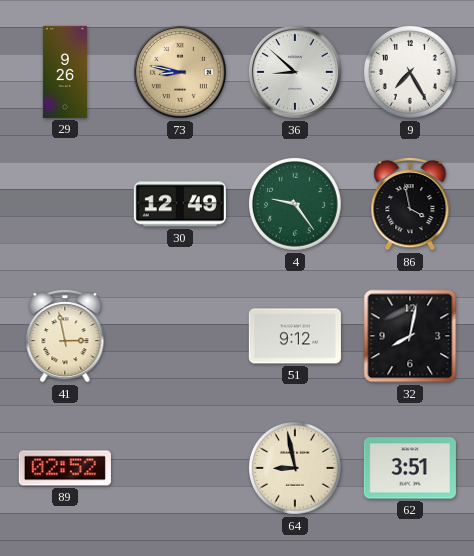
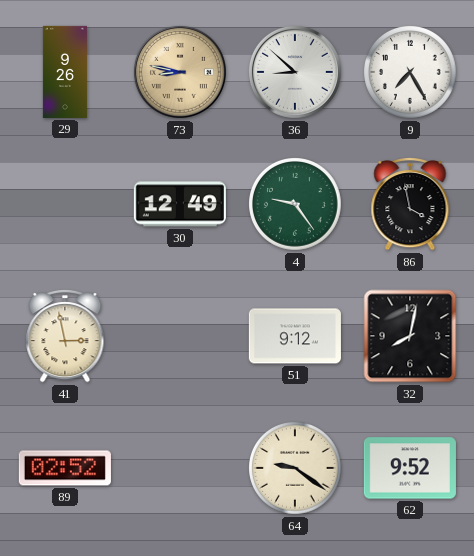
64: 8:58 -> 9:21
62: 3:51 -> 9:52
